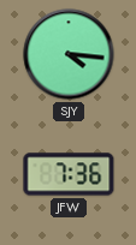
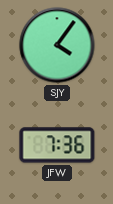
SJY: 4:16 -> 4:06
